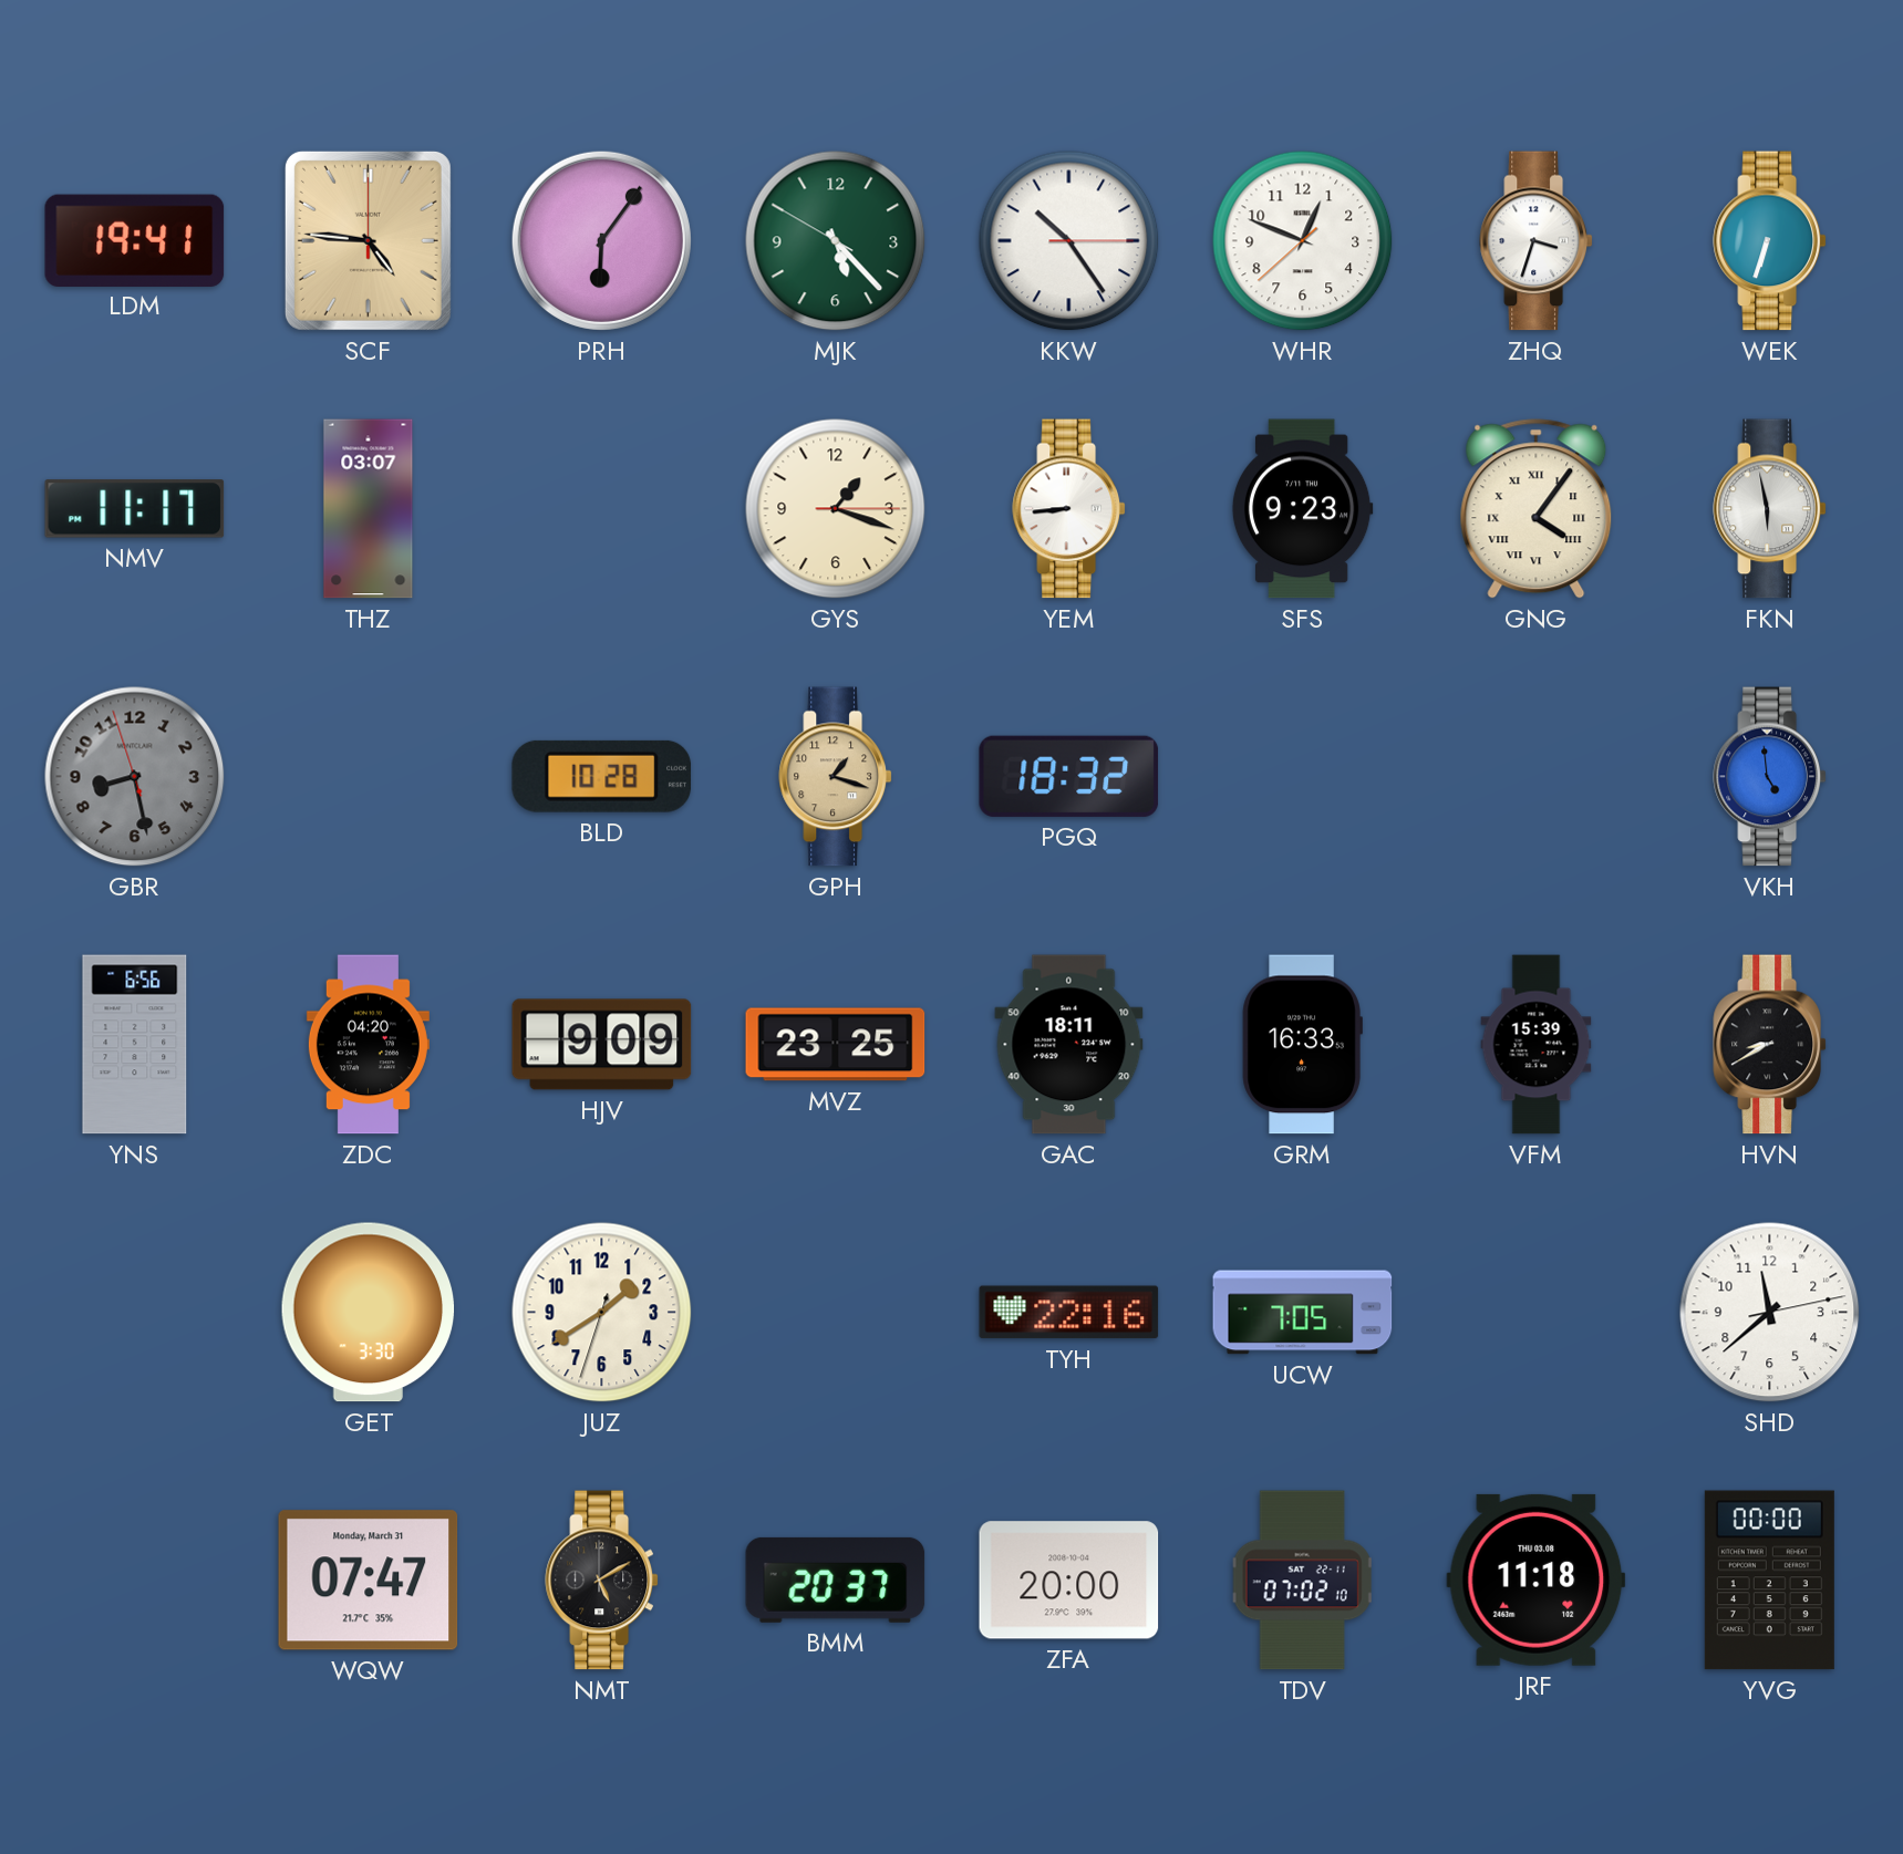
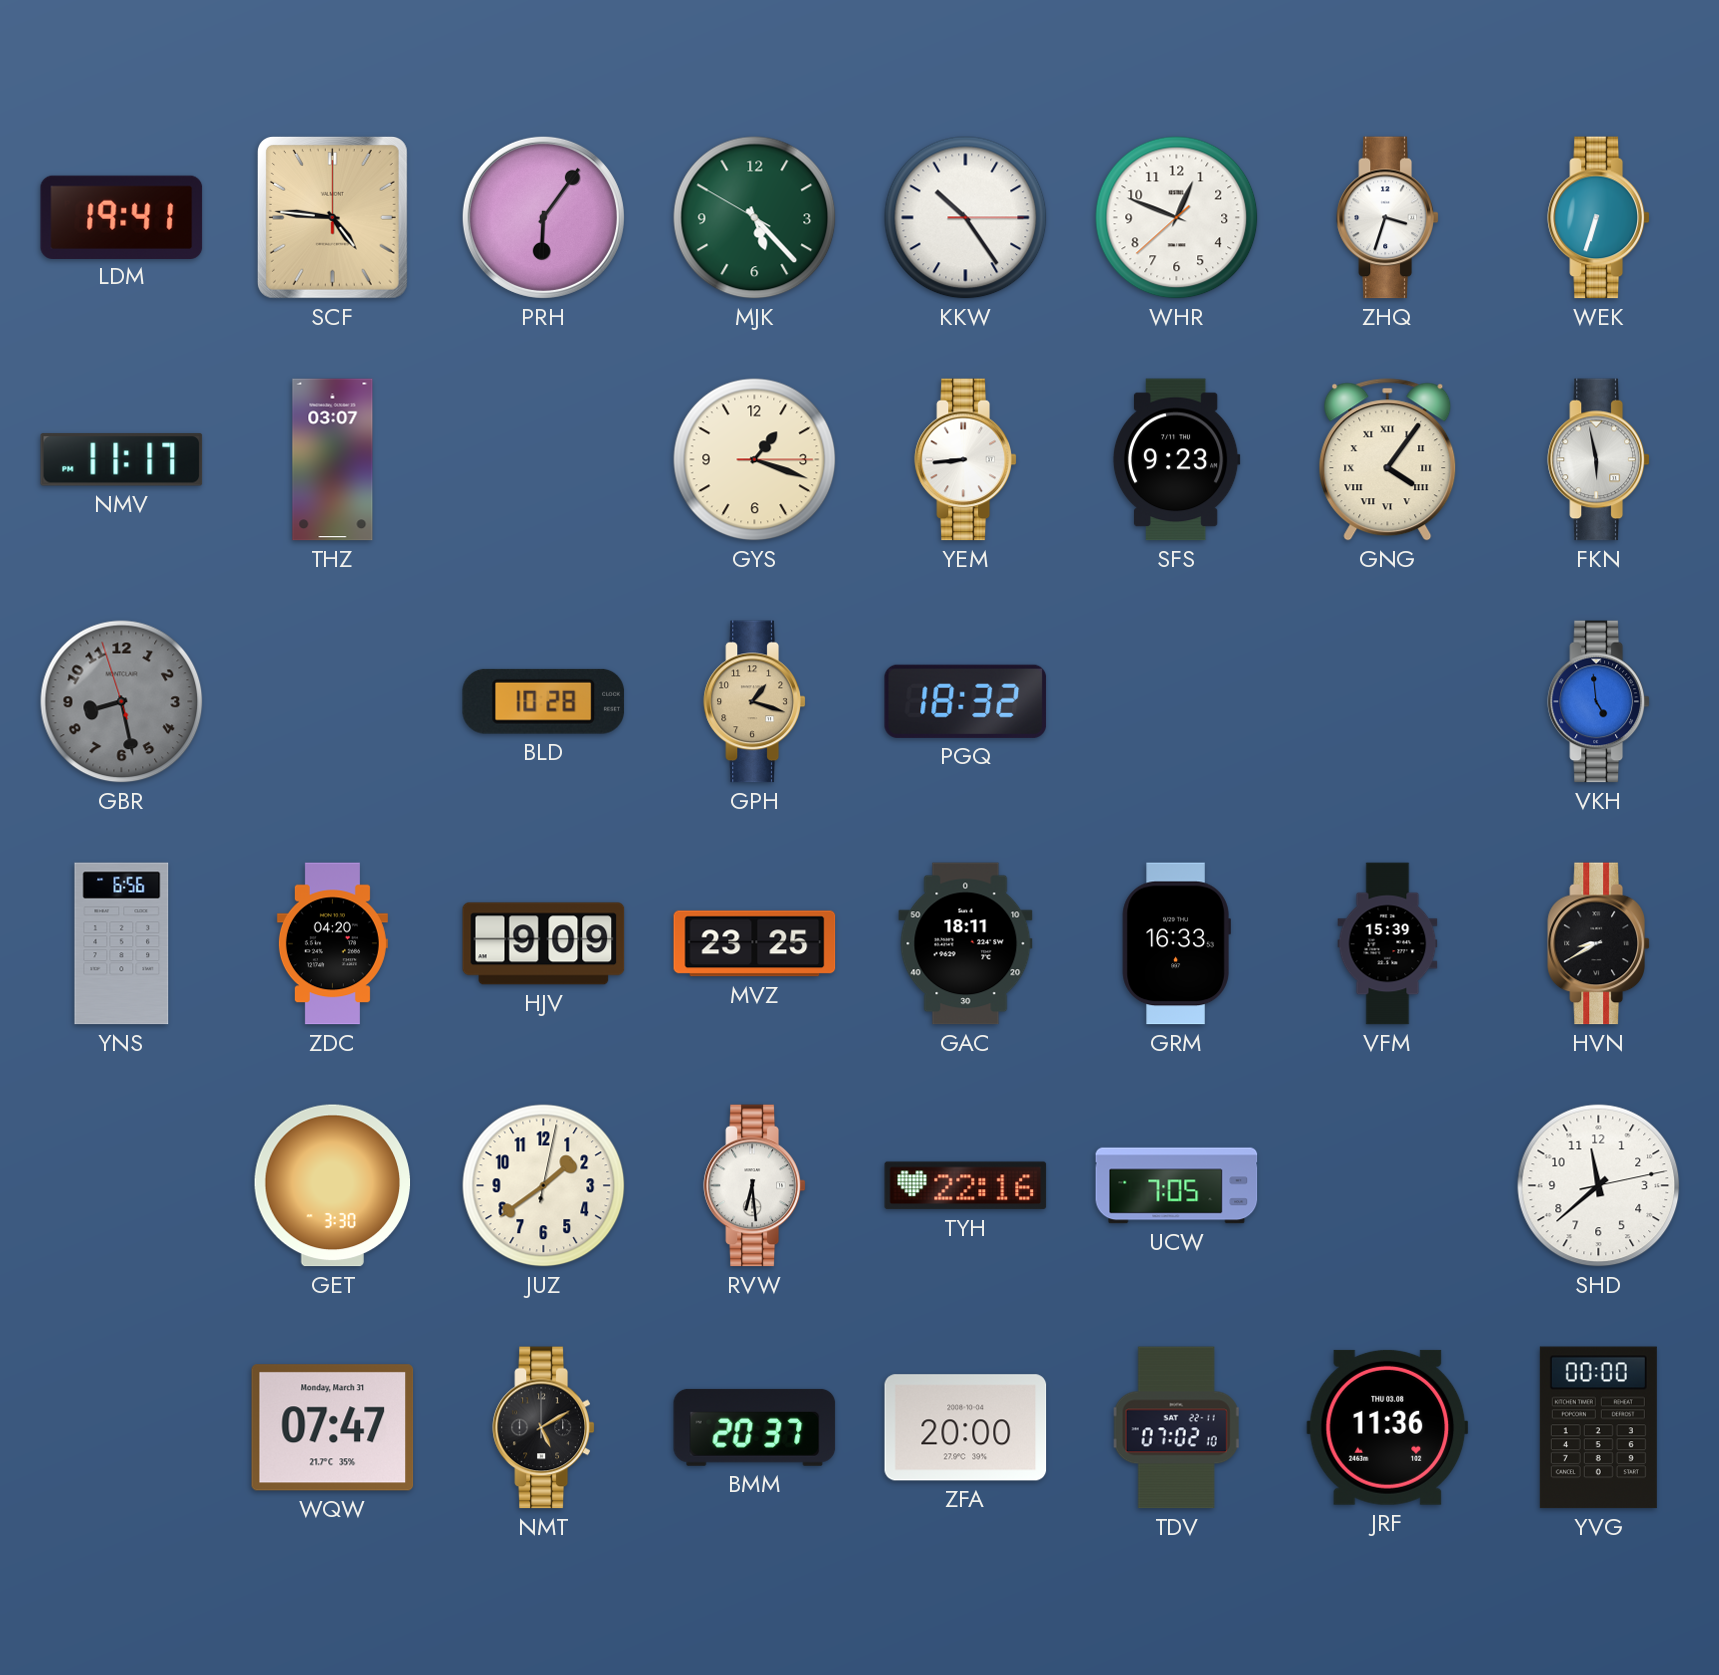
JUZ: 1:39:33 -> 1:39:02
RVW: none -> 6:29
JRF: 11:18 -> 11:36
